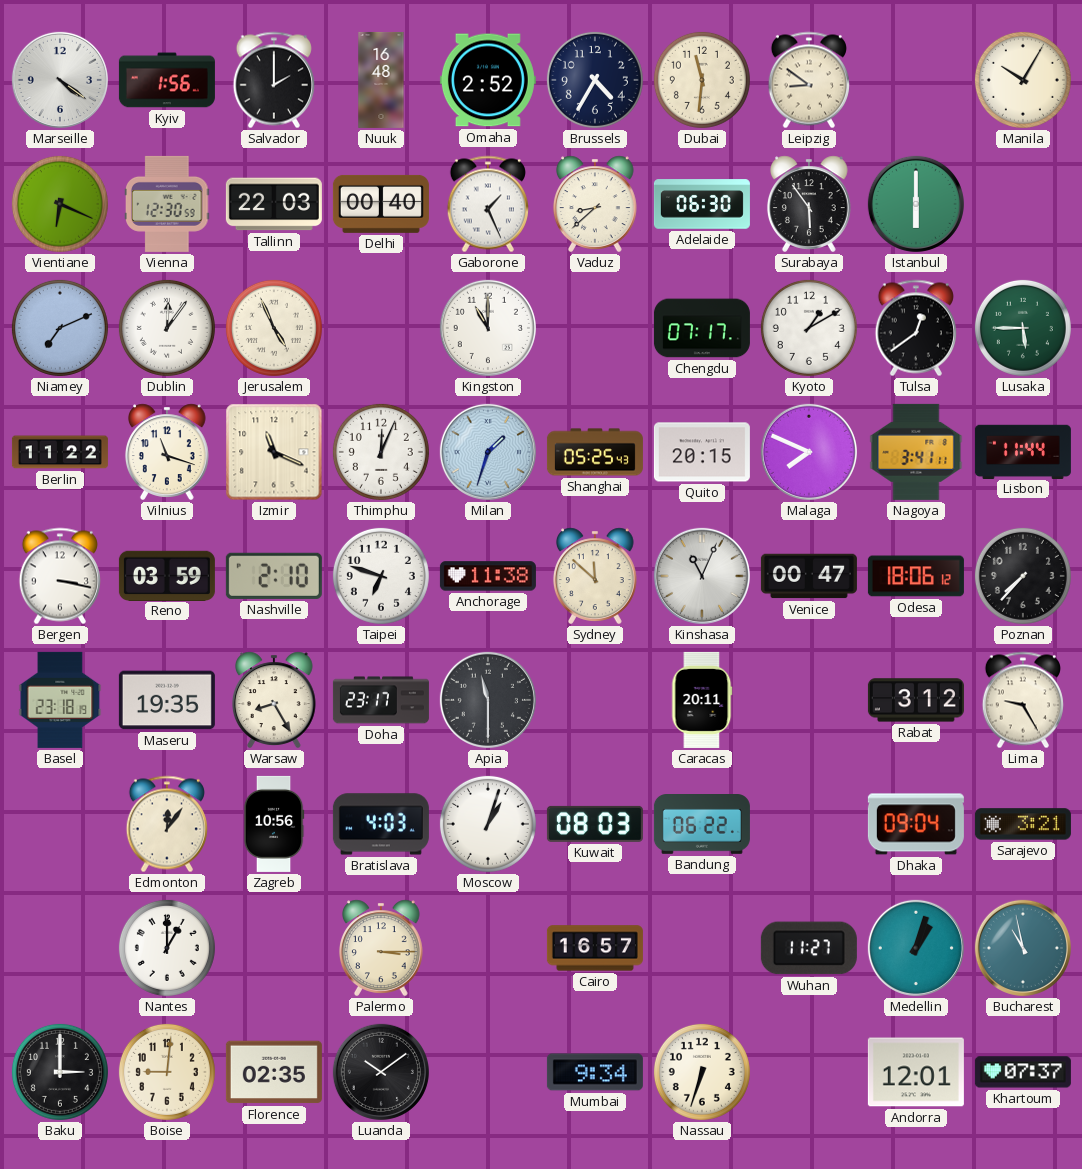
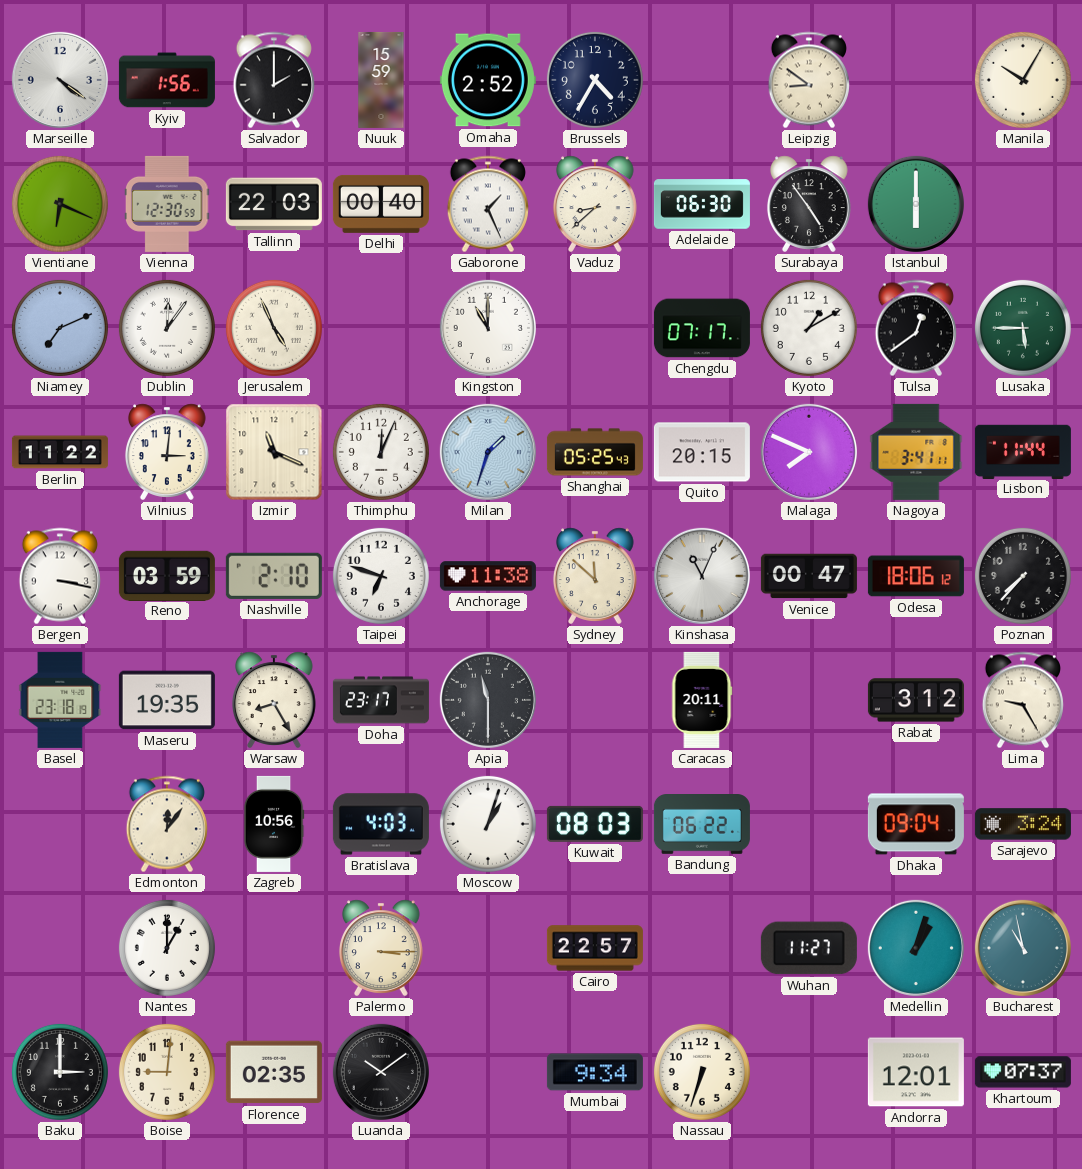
Nuuk: 16:48 -> 15:59
Dubai: 11:31 -> none
Surabaya: 5:54 -> 4:54
Vilnius: 11:18 -> 3:01
Sarajevo: 3:21 -> 3:24
Cairo: 16:57 -> 22:57
